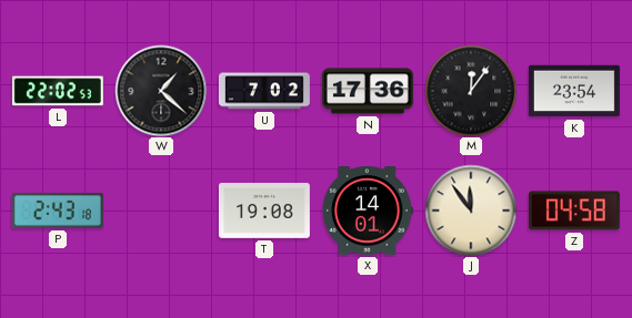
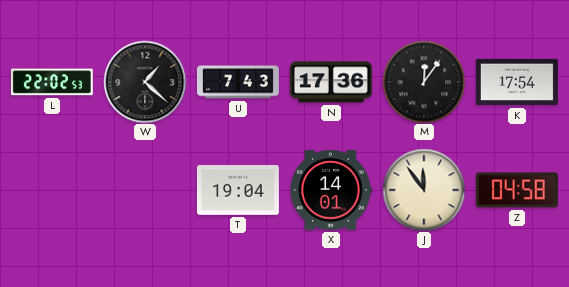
U: 7:02 -> 7:43
K: 23:54 -> 17:54
P: 2:43 -> none
T: 19:08 -> 19:04
